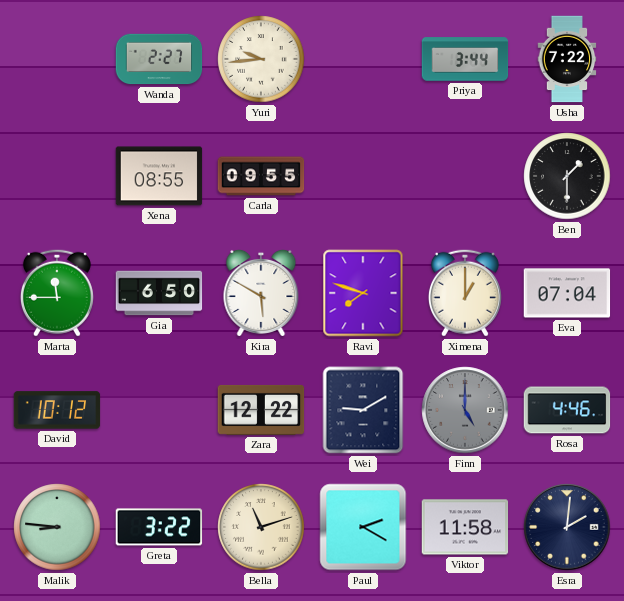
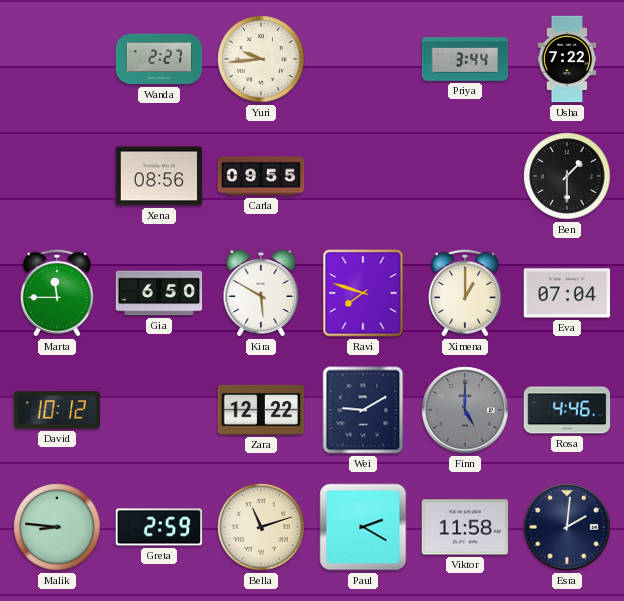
Xena: 08:55 -> 08:56
Greta: 3:22 -> 2:59
